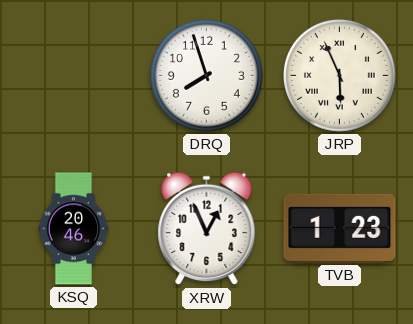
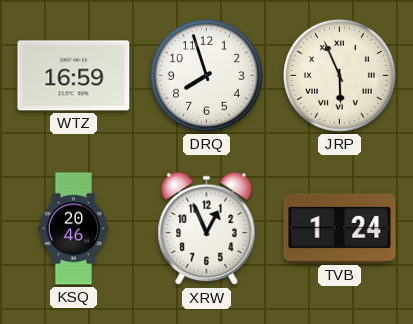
WTZ: none -> 16:59
TVB: 1:23 -> 1:24
